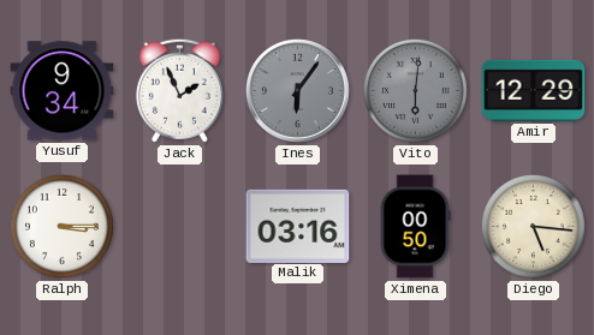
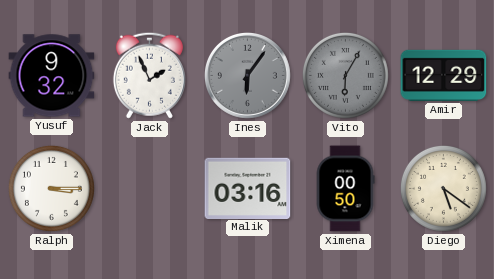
Yusuf: 9:34 -> 9:32
Vito: 6:01 -> 6:05
Diego: 5:16 -> 5:21
